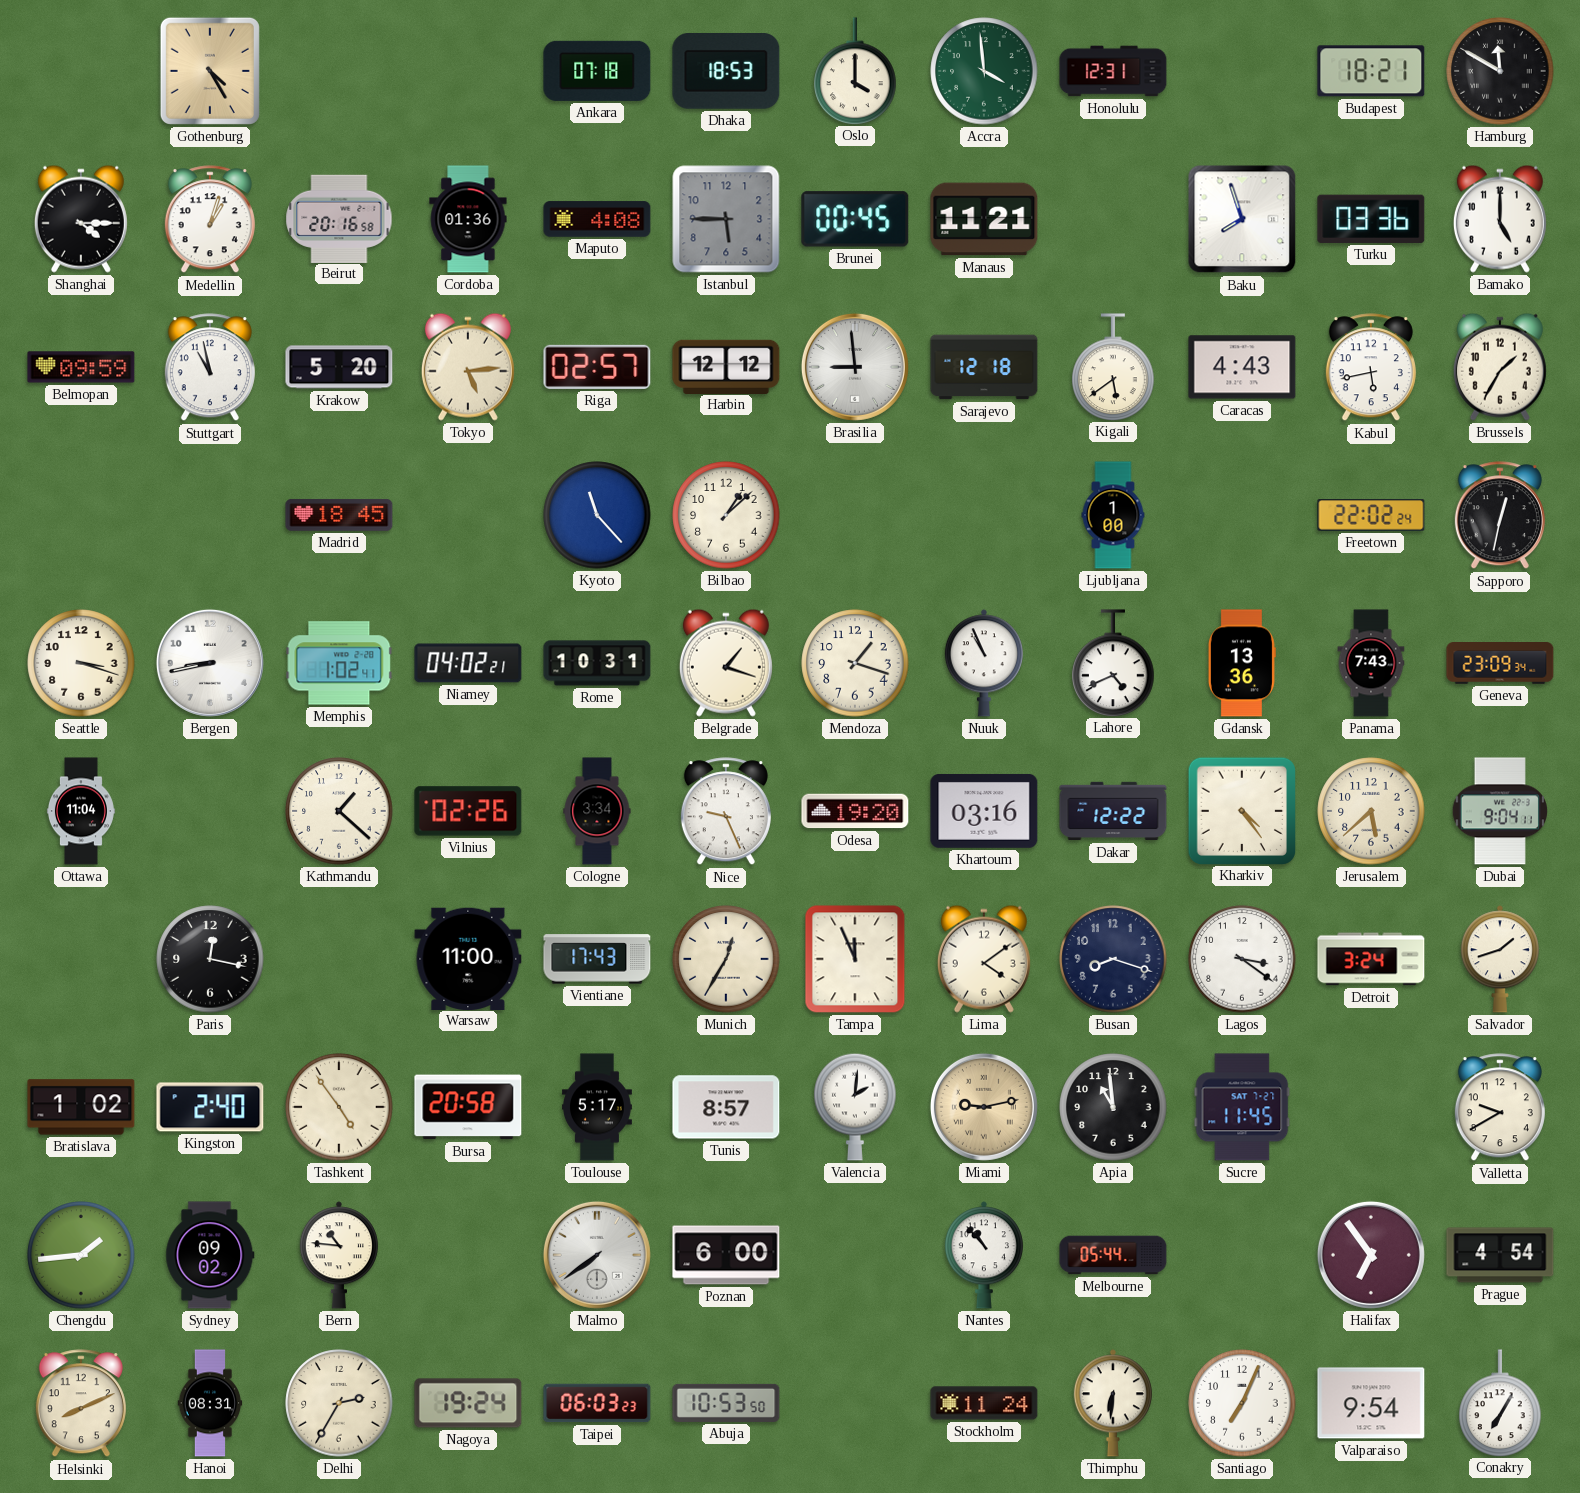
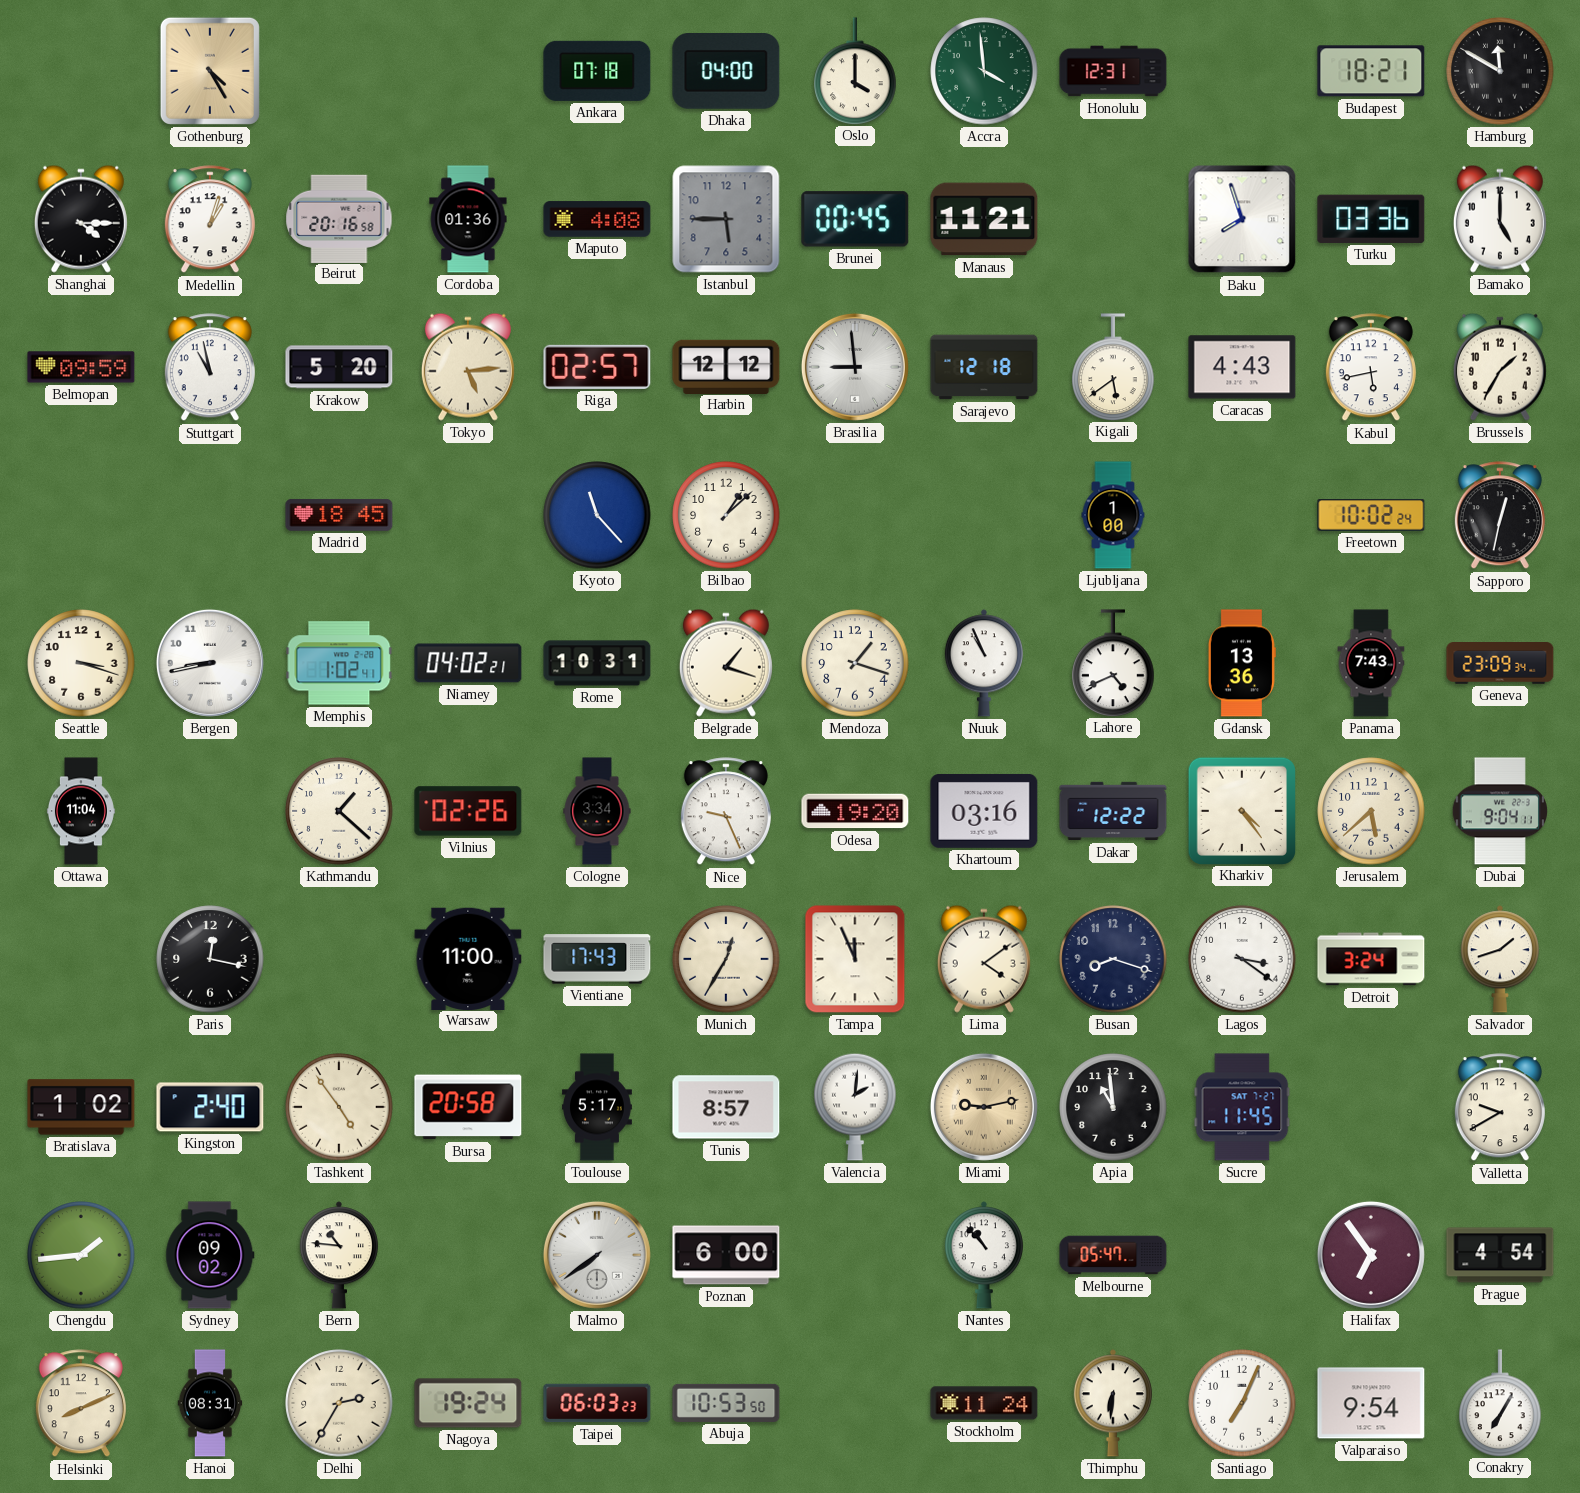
Dhaka: 18:53 -> 04:00
Freetown: 22:02 -> 10:02
Melbourne: 05:44 -> 05:47
